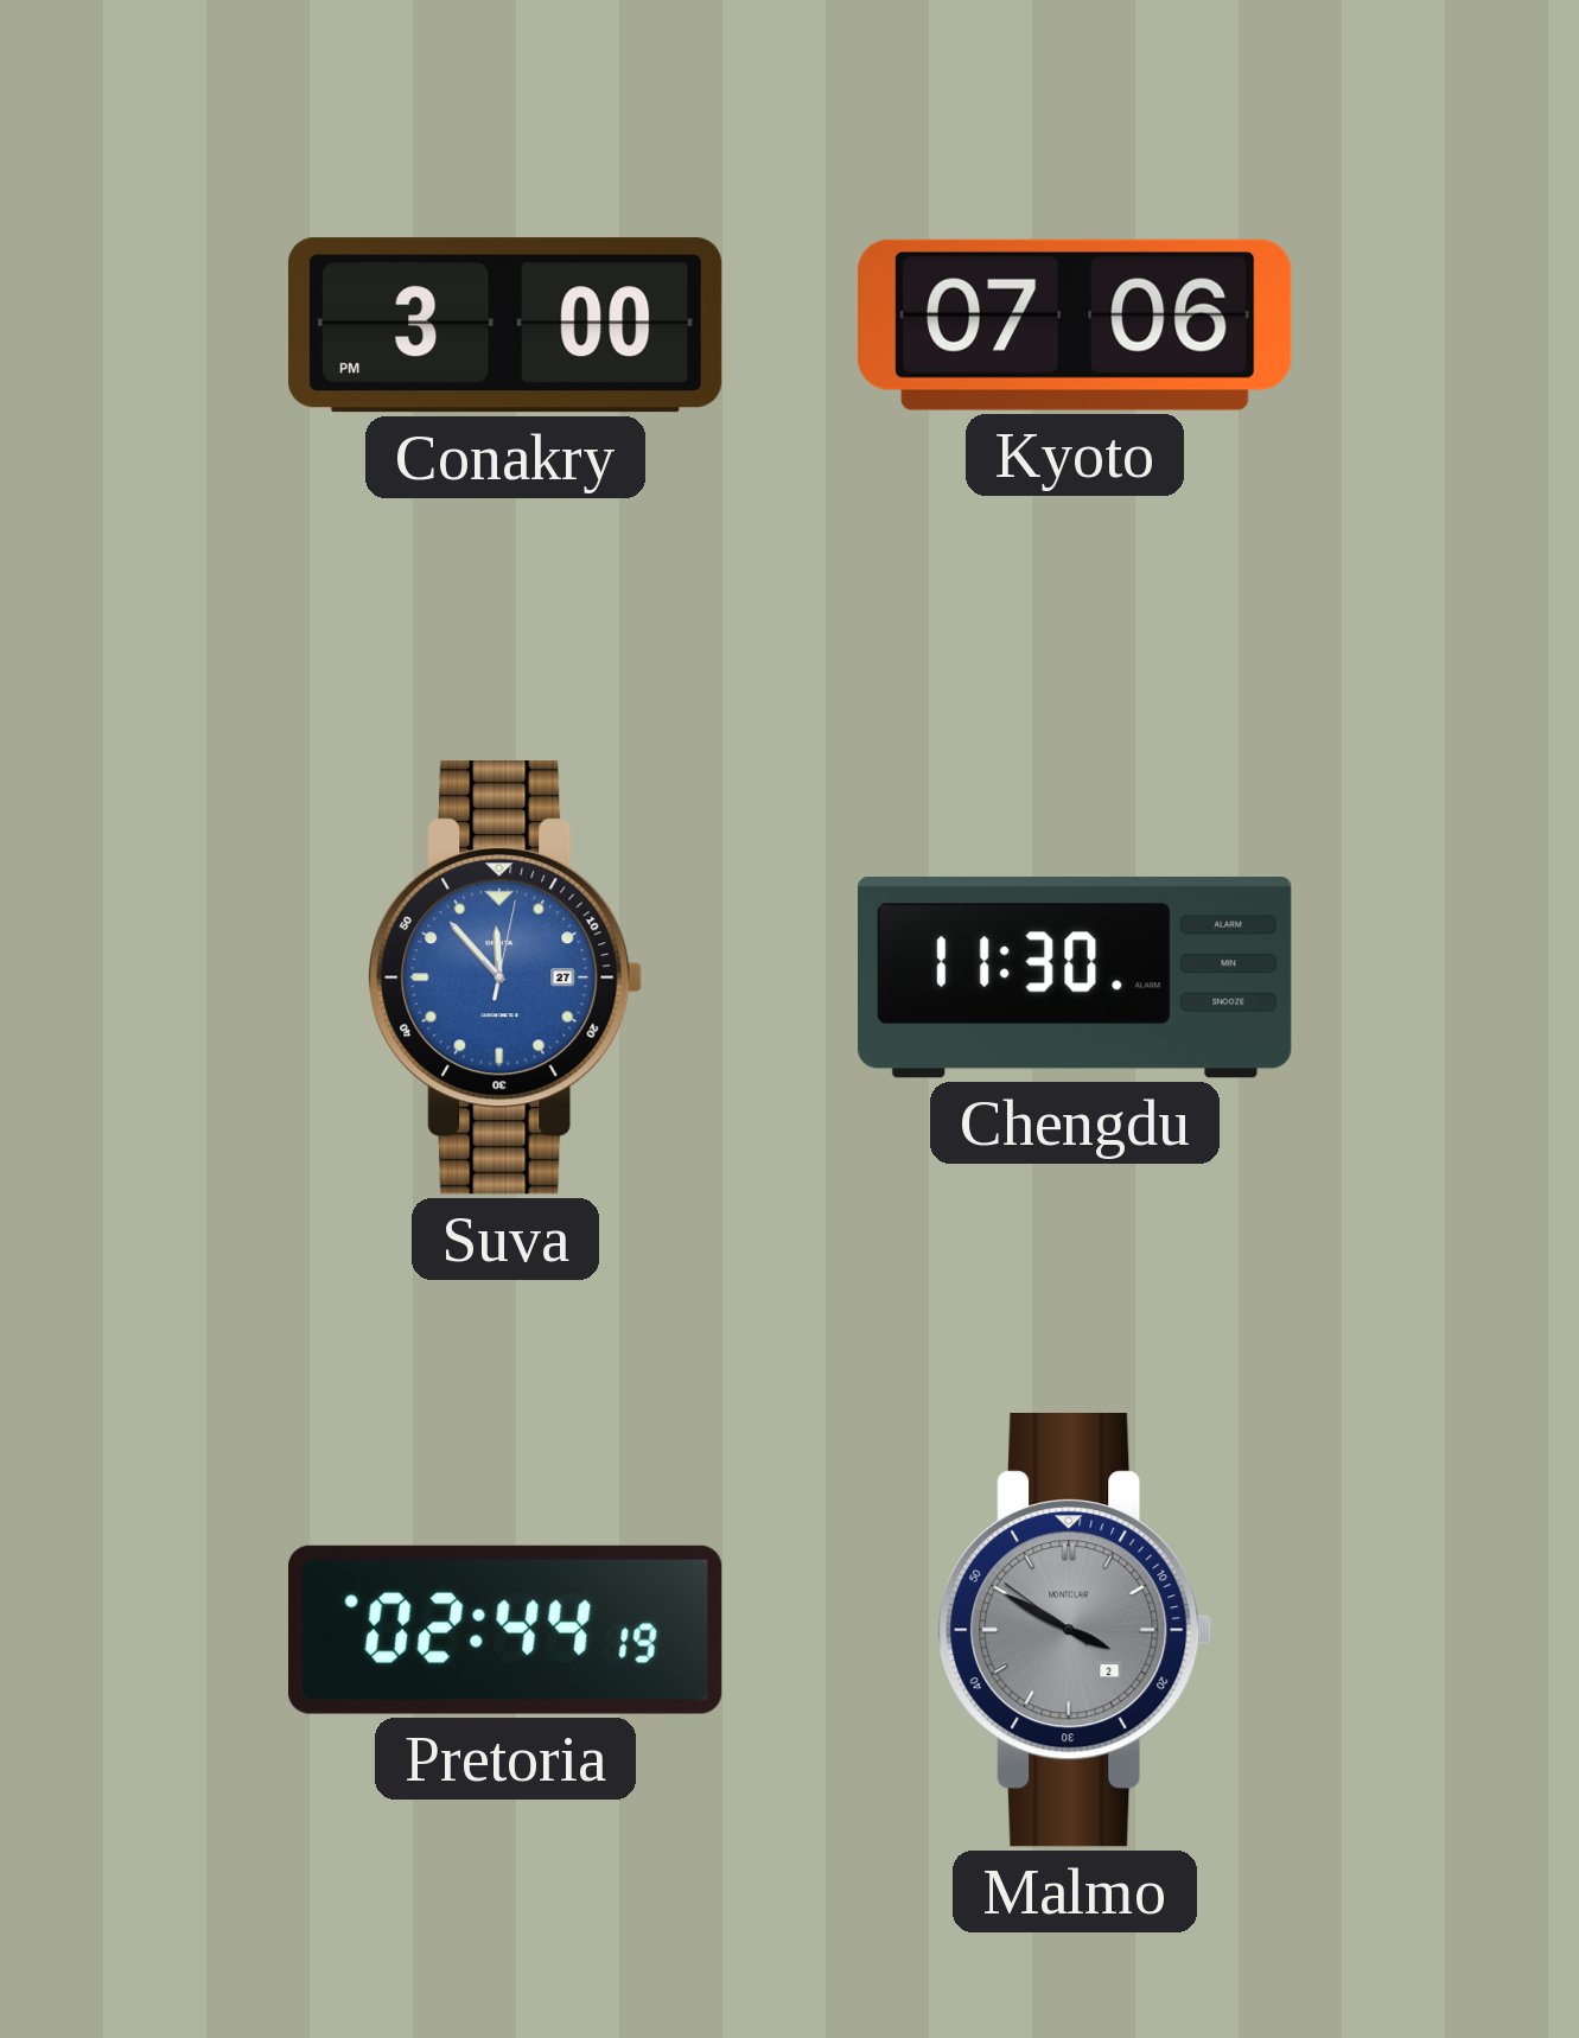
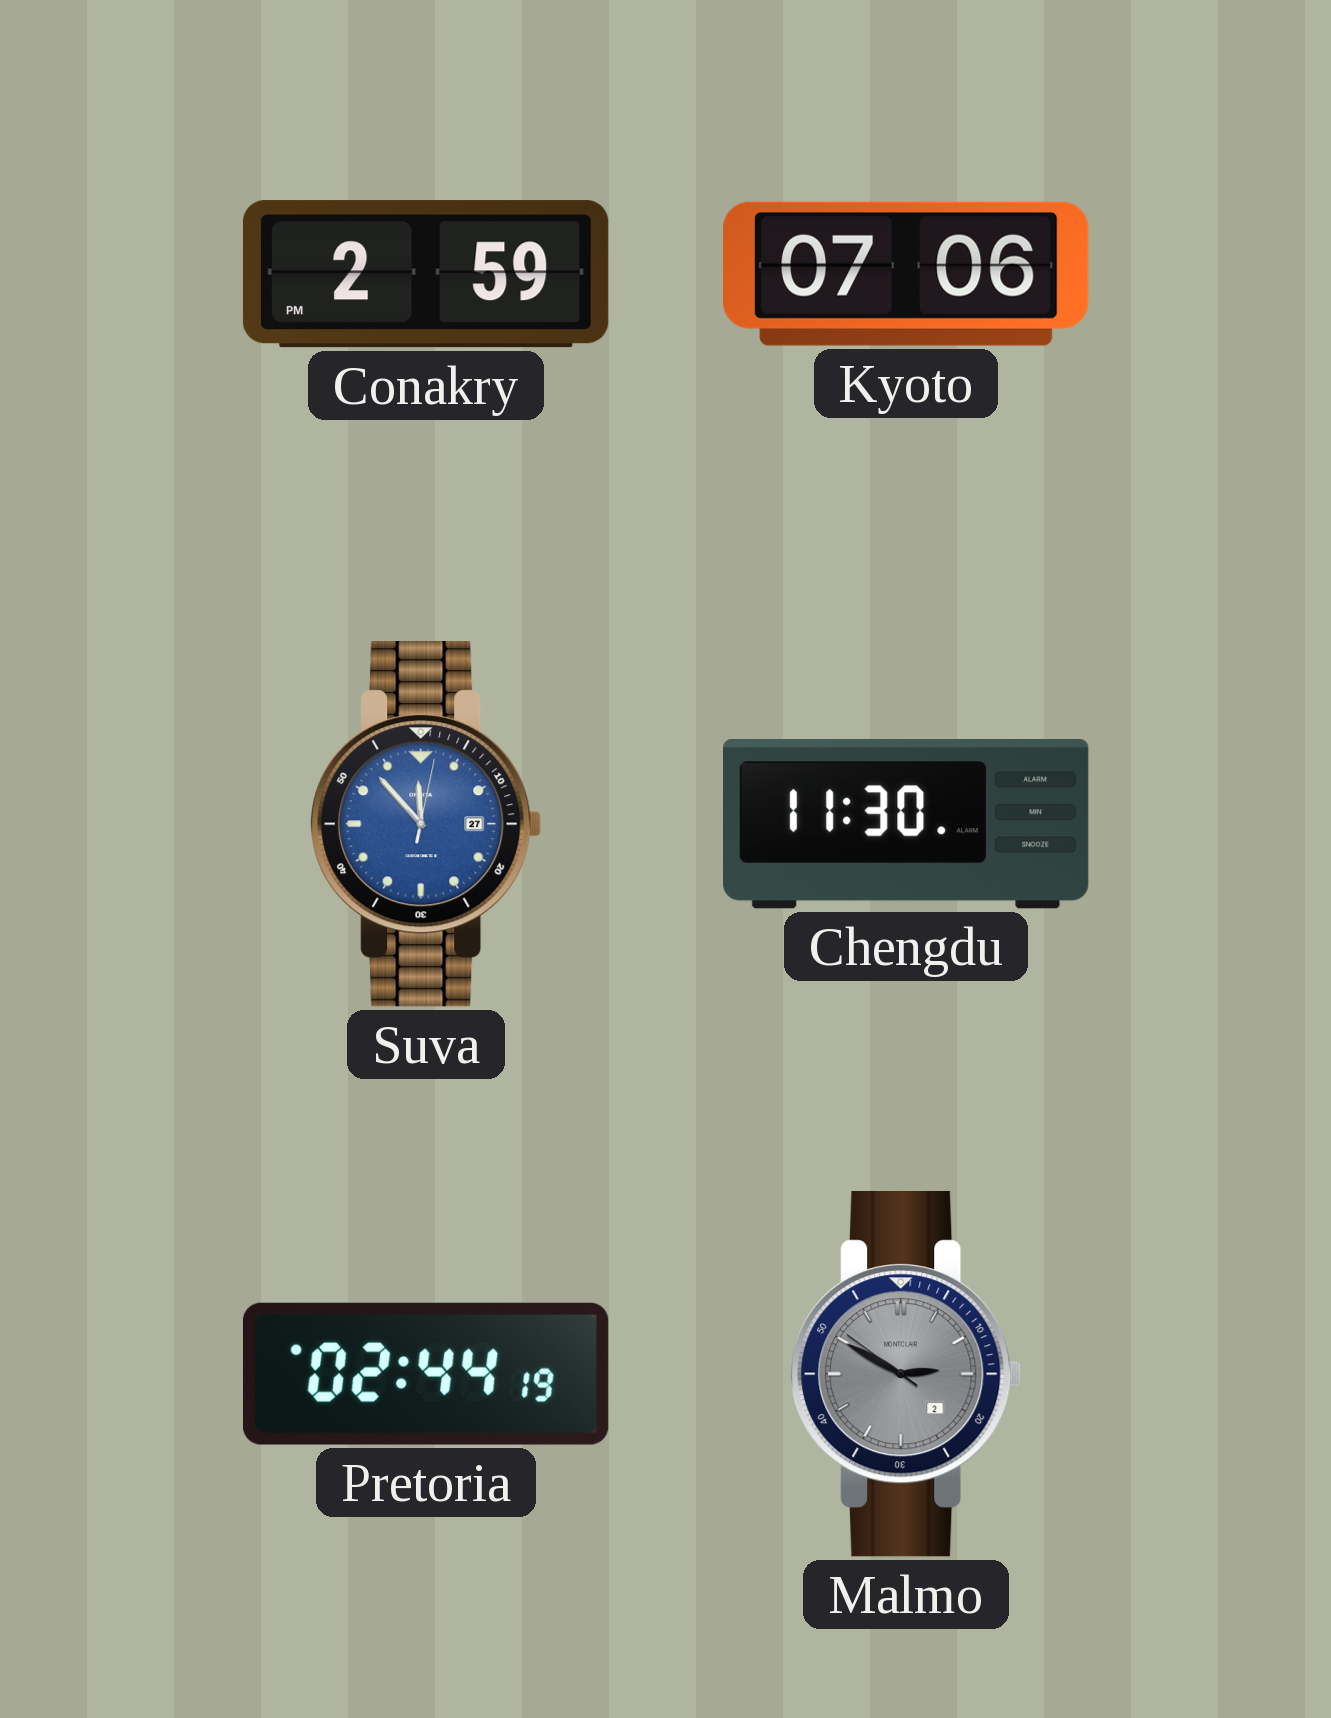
Conakry: 3:00 -> 2:59
Malmo: 3:49 -> 2:49
